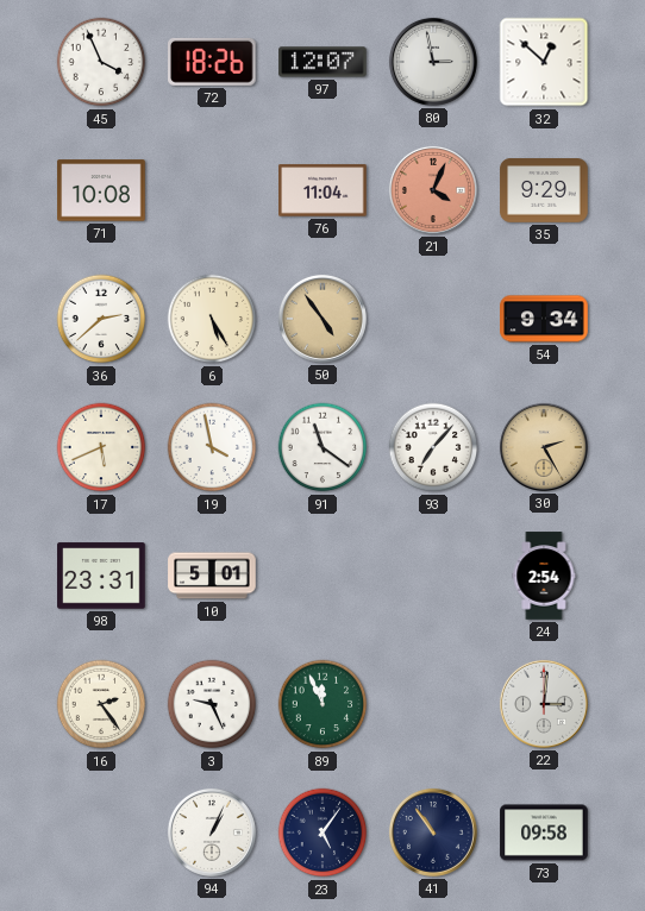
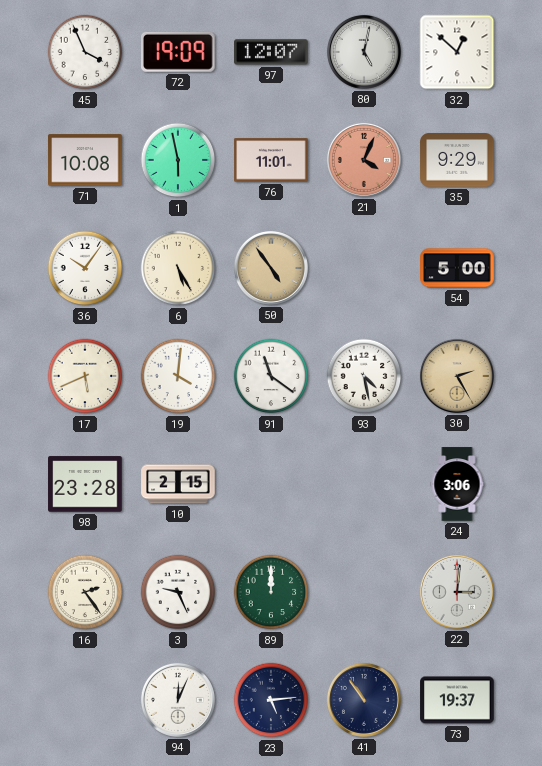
72: 18:26 -> 19:09
80: 2:58 -> 5:02
1: none -> 5:58
76: 11:04 -> 11:01
36: 2:38 -> 10:06
54: 9:34 -> 5:00
19: 3:58 -> 4:01
93: 7:07 -> 4:28
98: 23:31 -> 23:28
10: 5:01 -> 2:15
24: 2:54 -> 3:06
89: 11:56 -> 12:00
94: 1:04 -> 12:04
23: 5:06 -> 5:14
73: 09:58 -> 19:37
